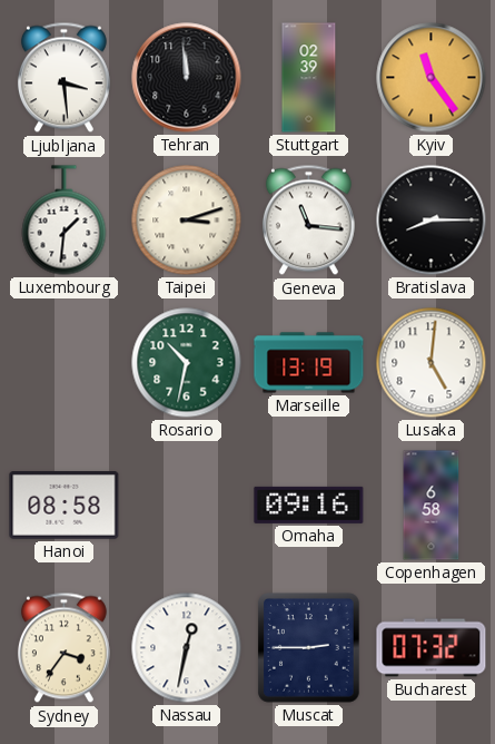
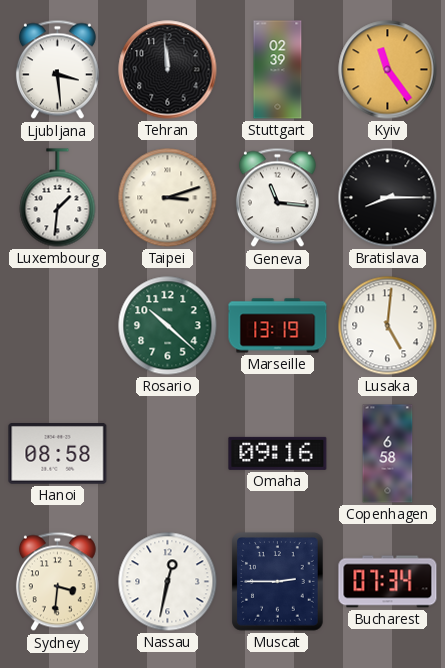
Rosario: 10:32 -> 10:22
Sydney: 3:36 -> 3:31
Bucharest: 07:32 -> 07:34
